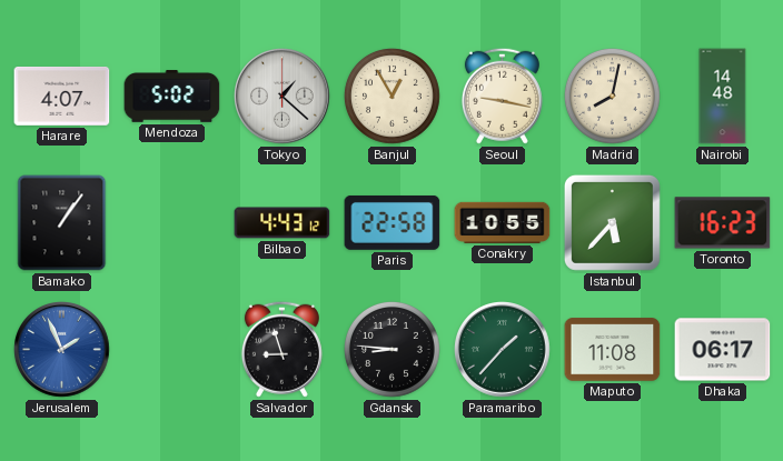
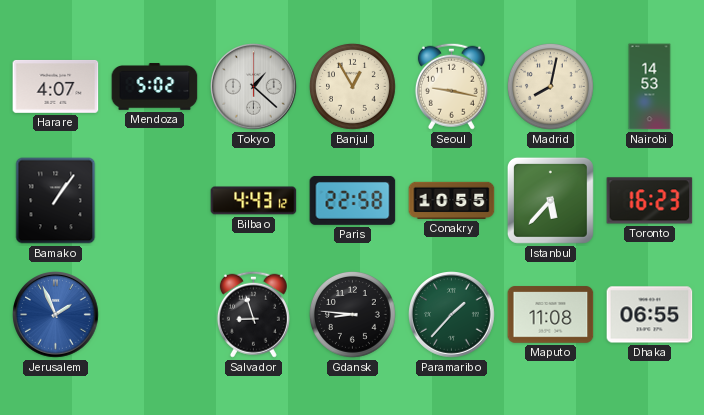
Nairobi: 14:48 -> 14:53
Dhaka: 06:17 -> 06:55
